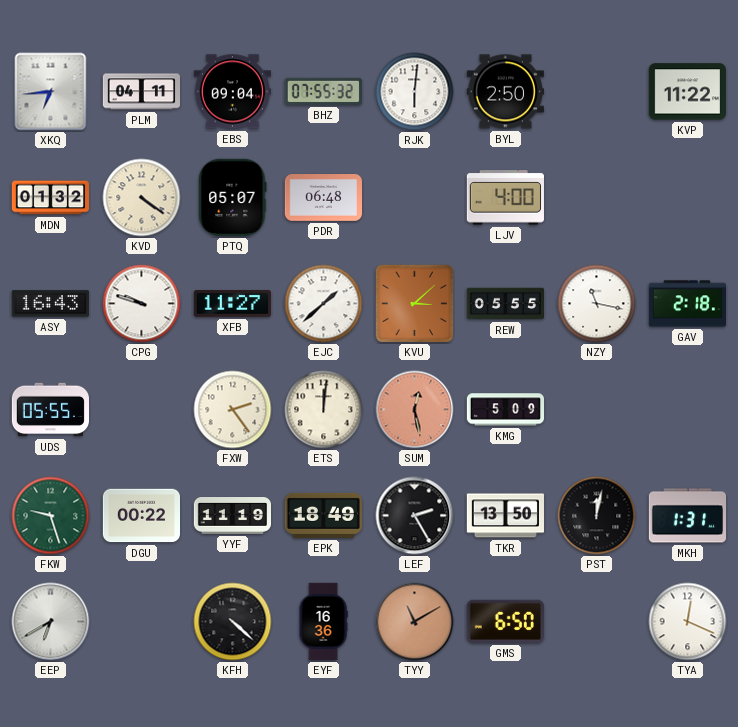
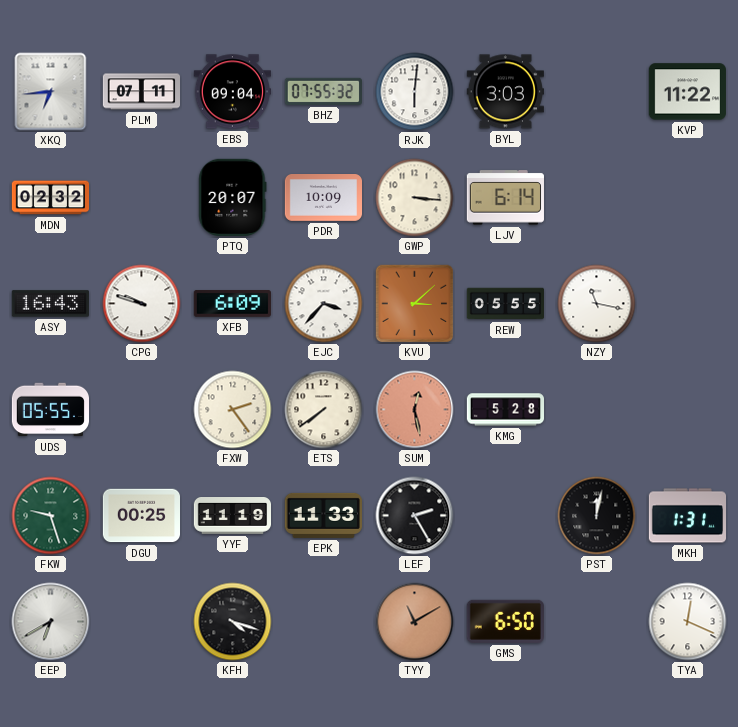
PLM: 04:11 -> 07:11
BYL: 2:50 -> 3:03
MDN: 01:32 -> 02:32
KVD: 4:21 -> none
PTQ: 05:07 -> 20:07
PDR: 06:48 -> 10:09
GWP: none -> 3:16
LJV: 4:00 -> 6:14
XFB: 11:27 -> 6:09
EJC: 1:38 -> 3:37
GAV: 2:18 -> none
ETS: 12:01 -> 7:39
KMG: 5:09 -> 5:28
DGU: 00:22 -> 00:25
EPK: 18:49 -> 11:33
TKR: 13:50 -> none
KFH: 4:22 -> 4:18
EYF: 16:36 -> none
